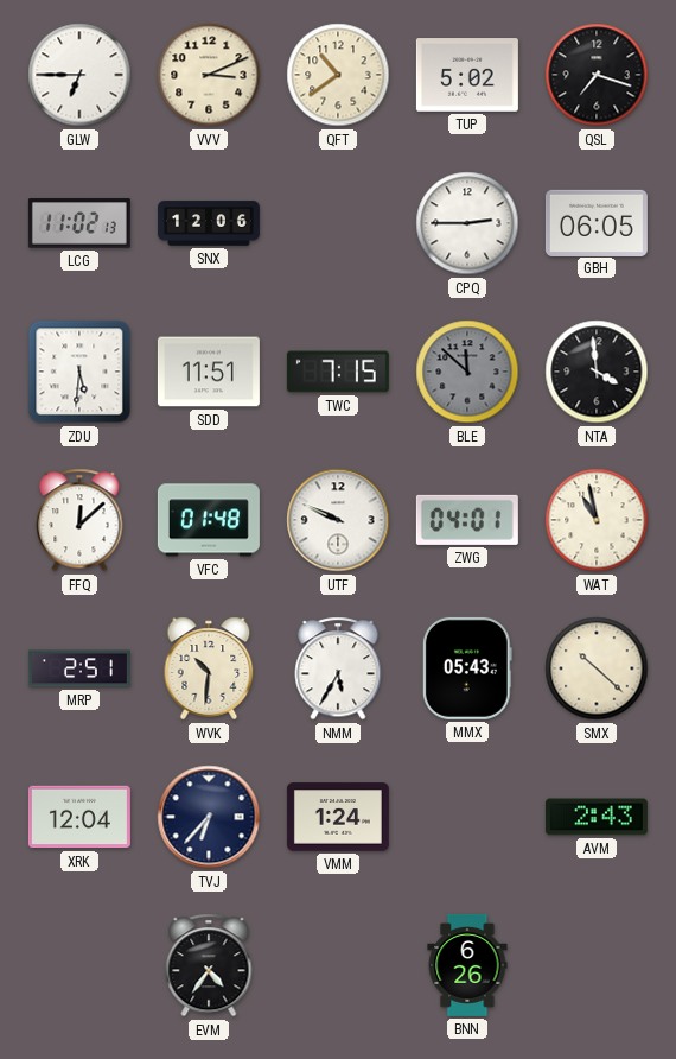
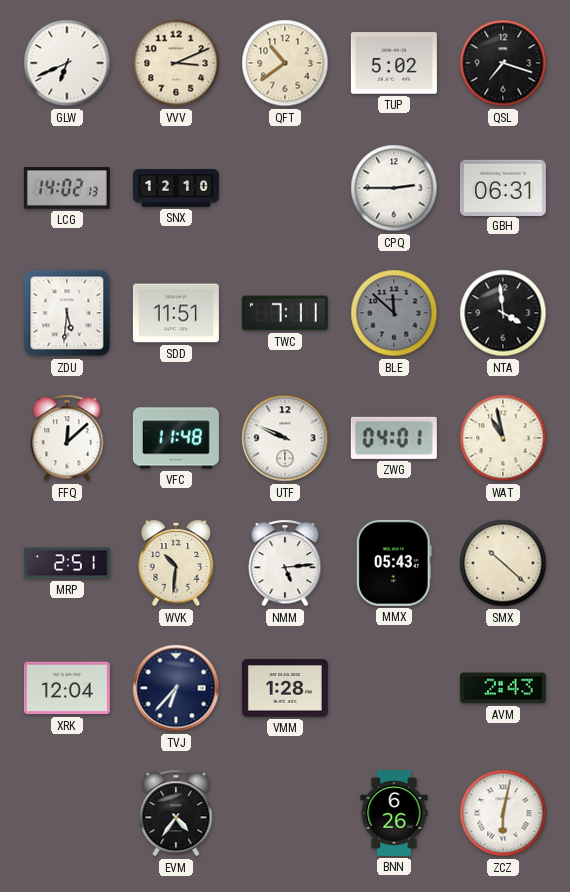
GLW: 6:45 -> 6:41
LCG: 11:02 -> 14:02
SNX: 12:06 -> 12:10
GBH: 06:05 -> 06:31
TWC: 7:15 -> 7:11
VFC: 01:48 -> 11:48
NMM: 5:35 -> 5:14
VMM: 1:24 -> 1:28
ZCZ: none -> 6:02
